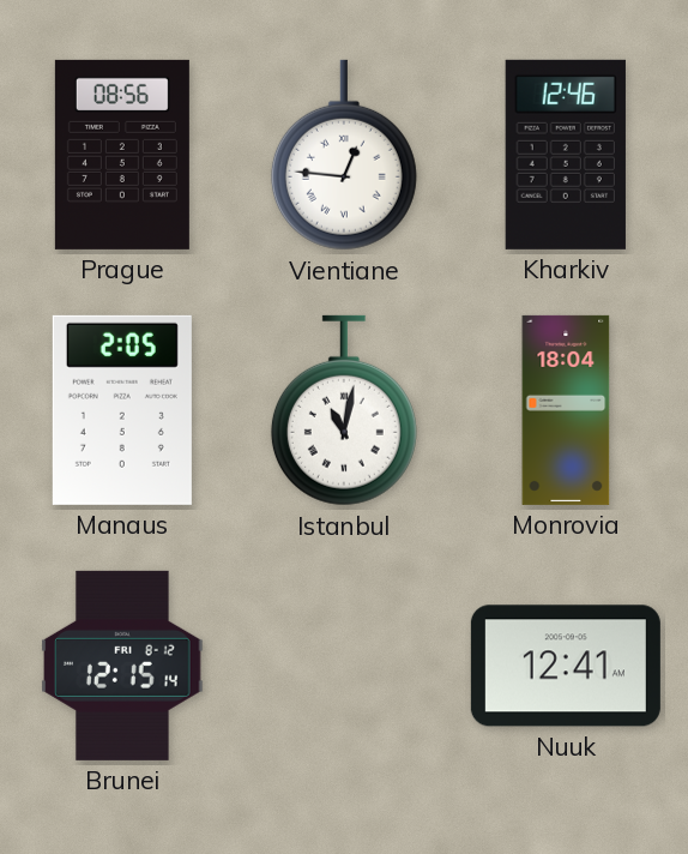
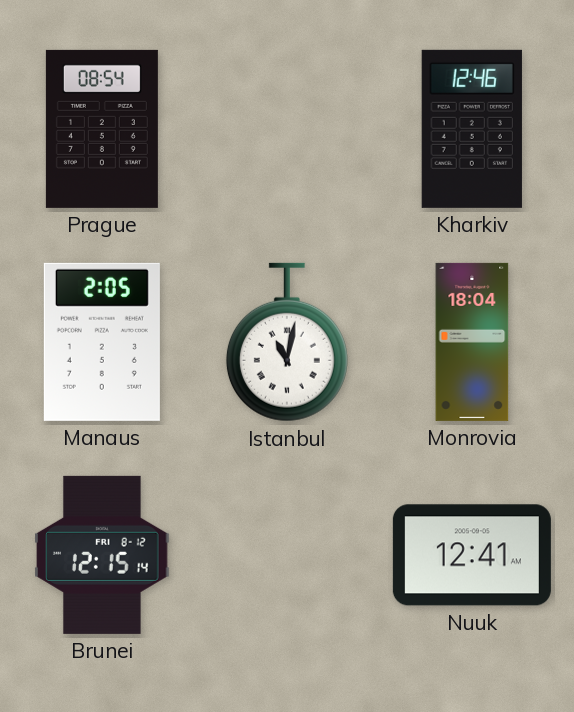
Prague: 08:56 -> 08:54
Vientiane: 12:46 -> none
